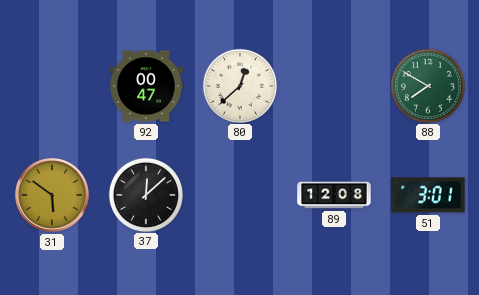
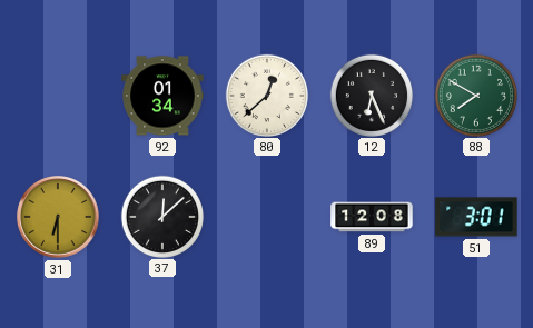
92: 00:47 -> 01:34
12: none -> 6:26
31: 5:51 -> 6:30
